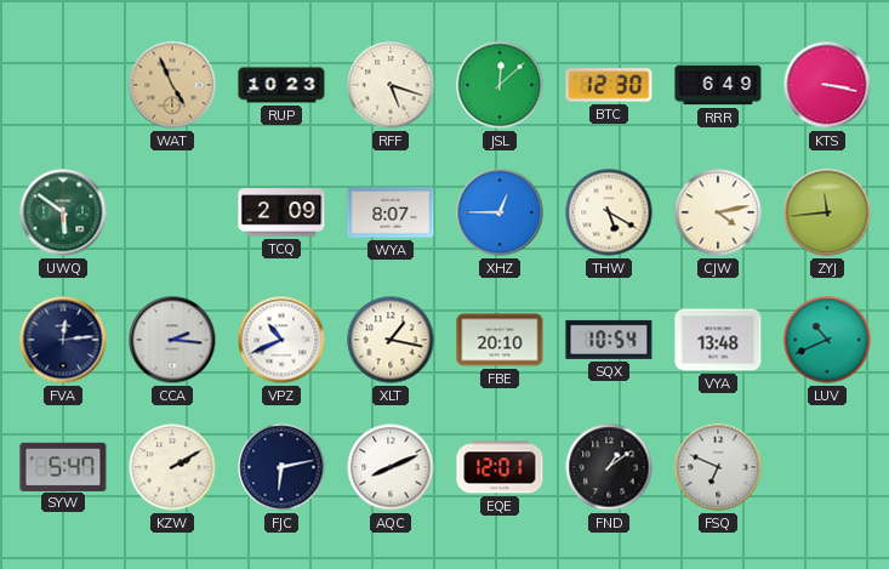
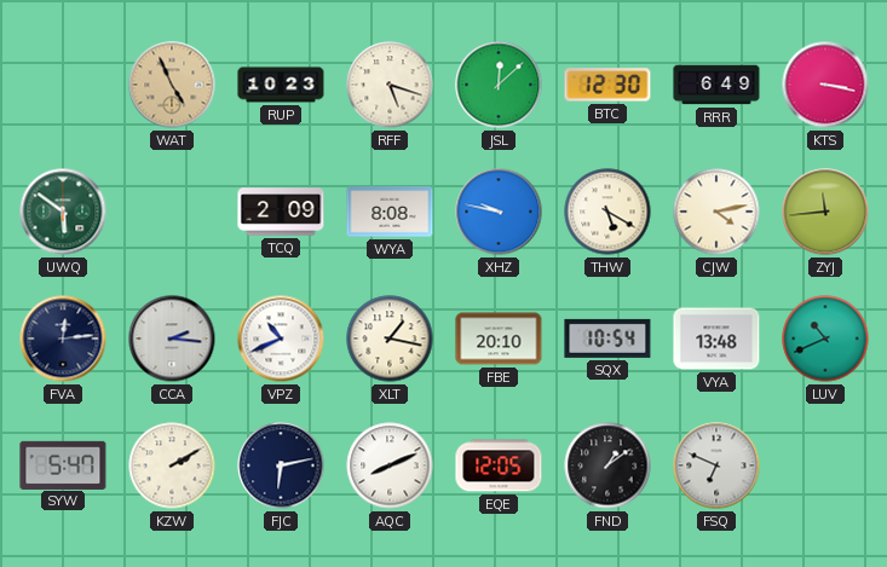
WYA: 8:07 -> 8:08
XHZ: 12:45 -> 9:47
EQE: 12:01 -> 12:05
